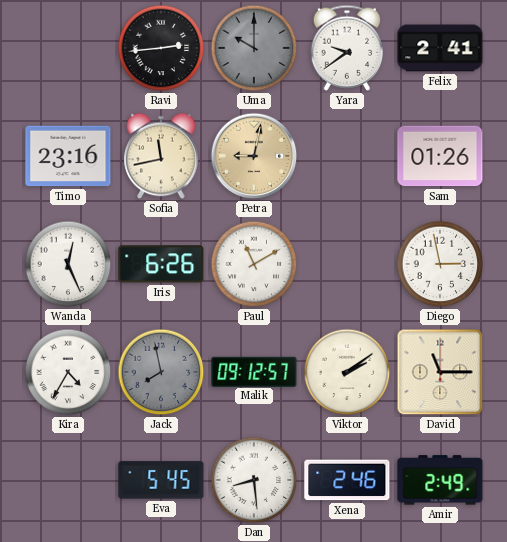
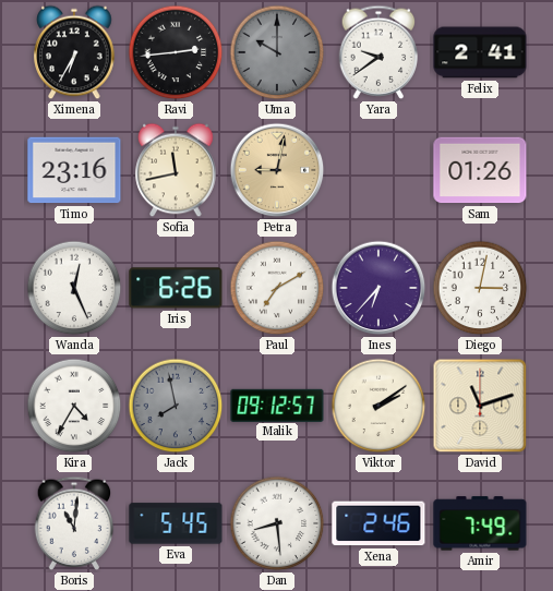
Ximena: none -> 6:35
Paul: 11:10 -> 7:10
Ines: none -> 6:37
Diego: 2:58 -> 3:02
David: 11:15 -> 11:12
Boris: none -> 11:01
Amir: 2:49 -> 7:49
